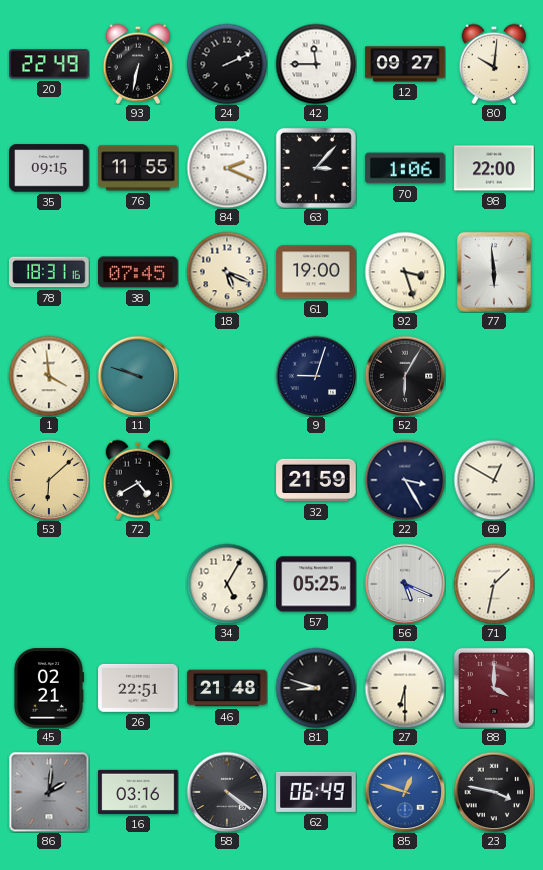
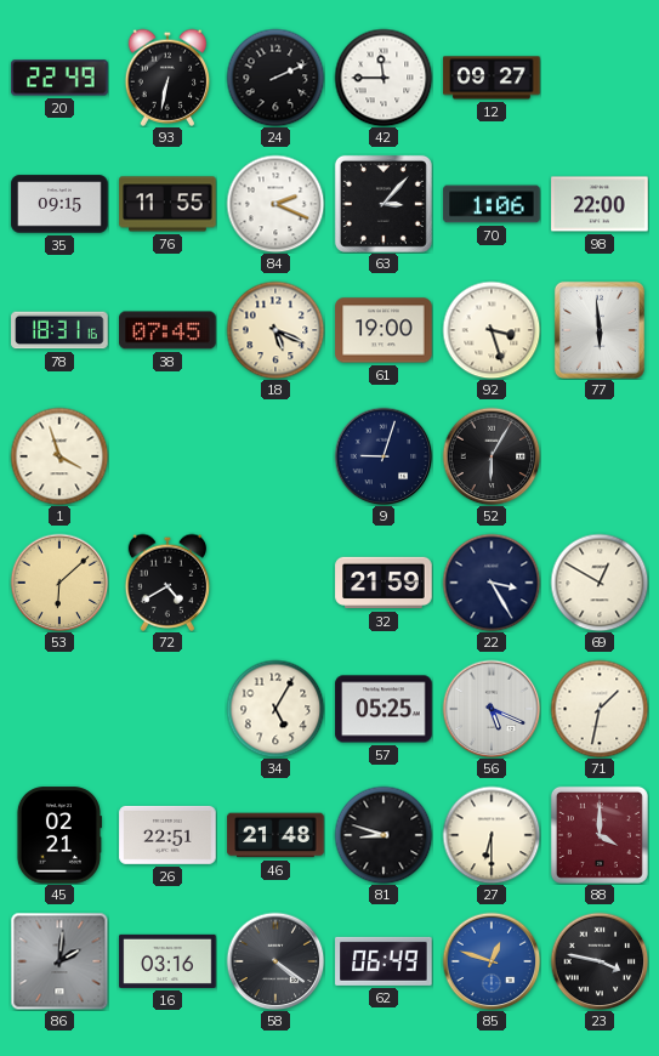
80: 10:01 -> none
1: 3:59 -> 3:57
11: 9:48 -> none
